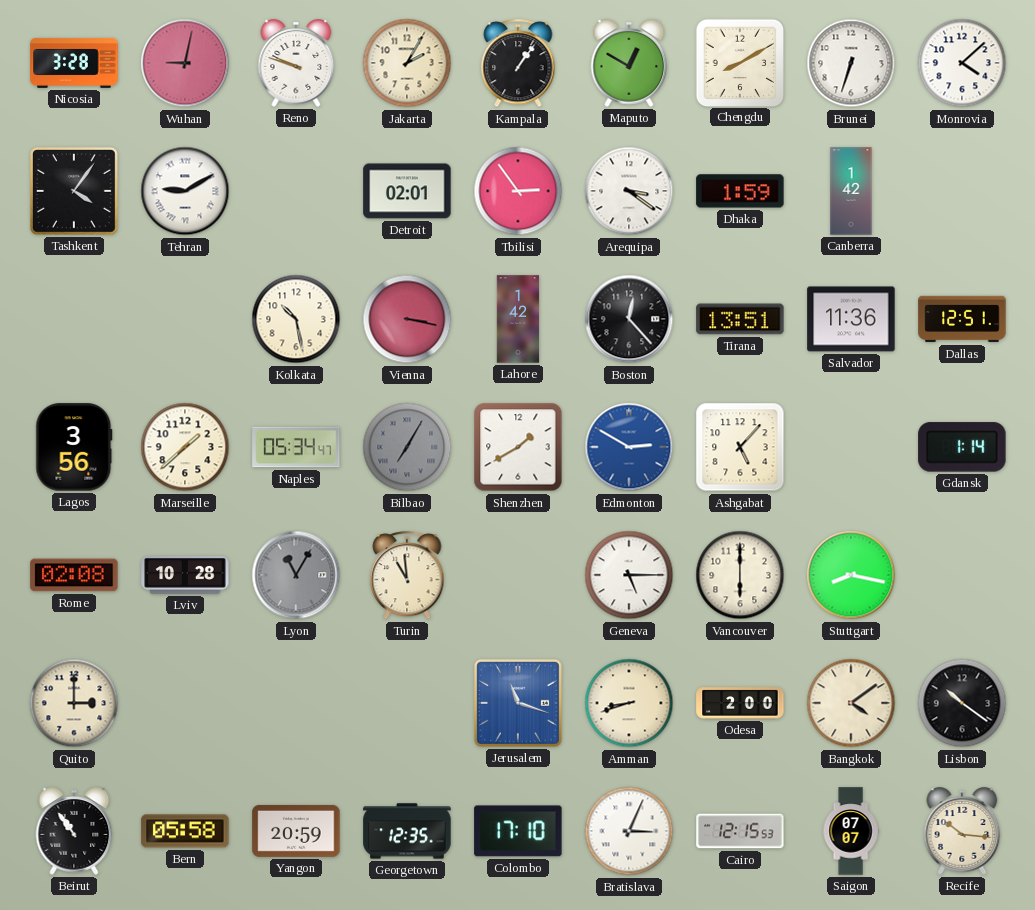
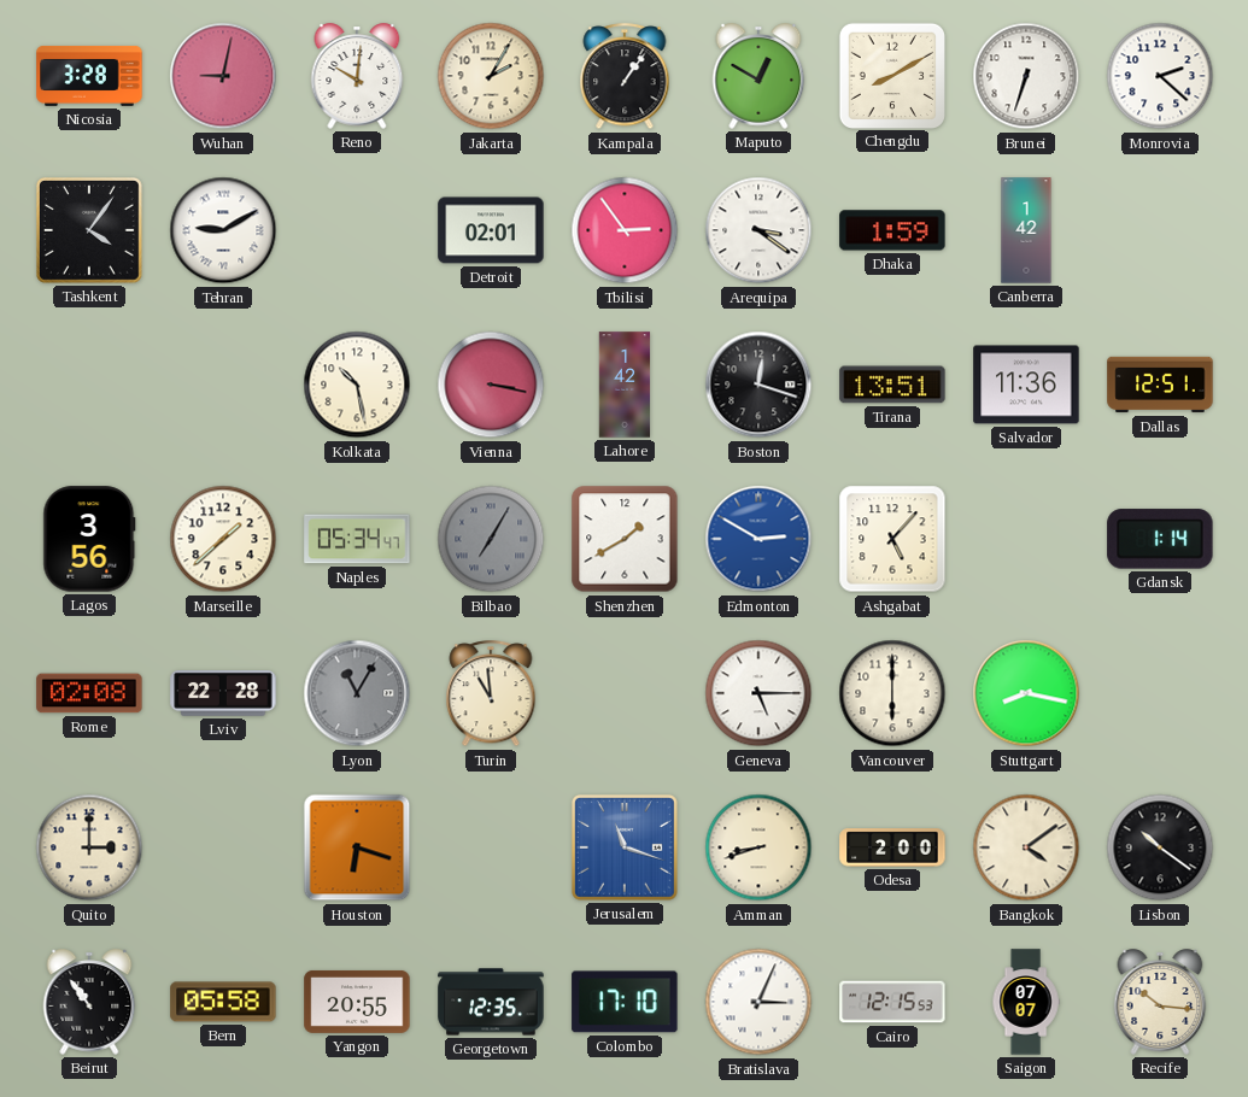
Reno: 9:48 -> 10:01
Monrovia: 4:08 -> 2:22
Boston: 12:23 -> 12:18
Lviv: 10:28 -> 22:28
Houston: none -> 6:18
Yangon: 20:59 -> 20:55
